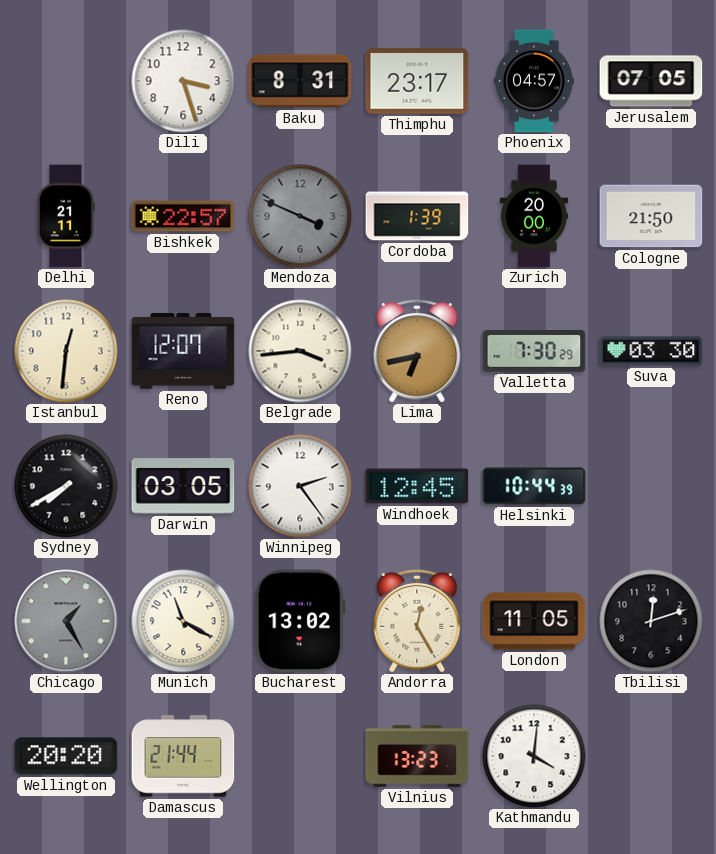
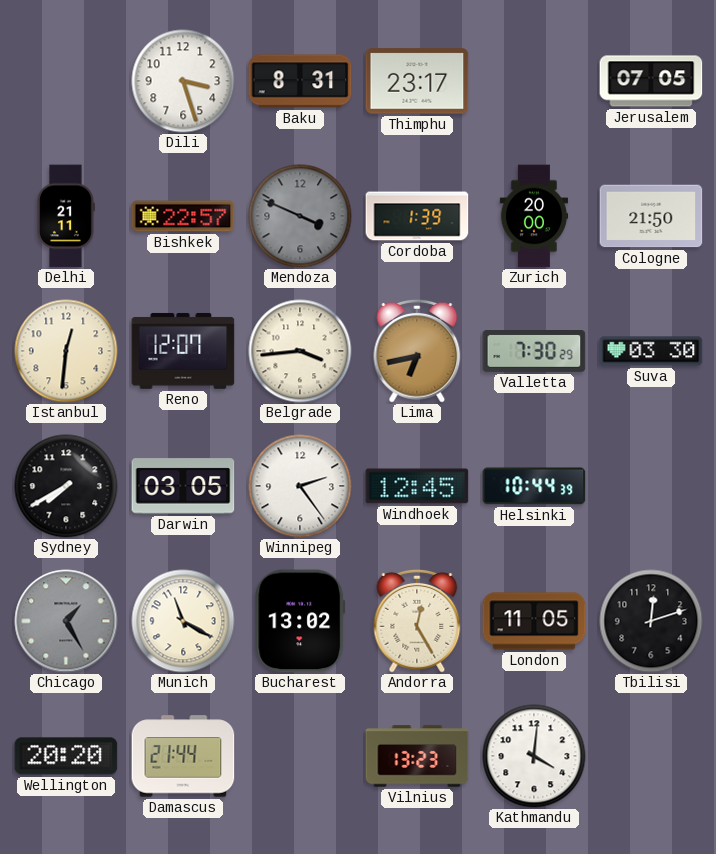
Phoenix: 04:57 -> none
